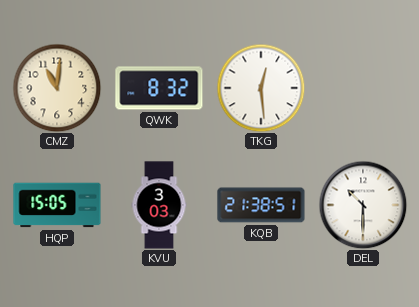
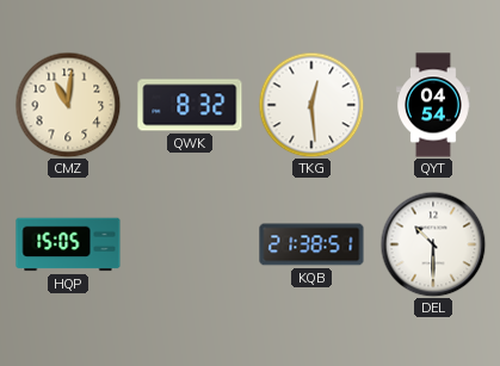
QYT: none -> 04:54
KVU: 3:03 -> none
